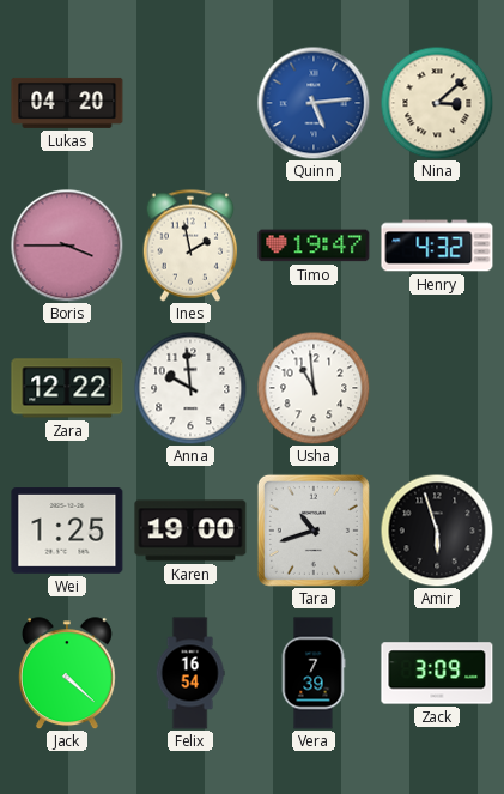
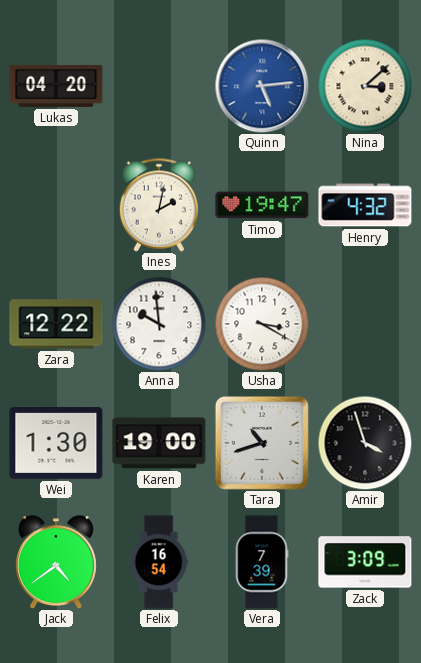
Boris: 3:45 -> none
Ines: 1:58 -> 2:02
Usha: 10:59 -> 3:20
Wei: 1:25 -> 1:30
Amir: 5:57 -> 3:57
Jack: 4:22 -> 4:39
